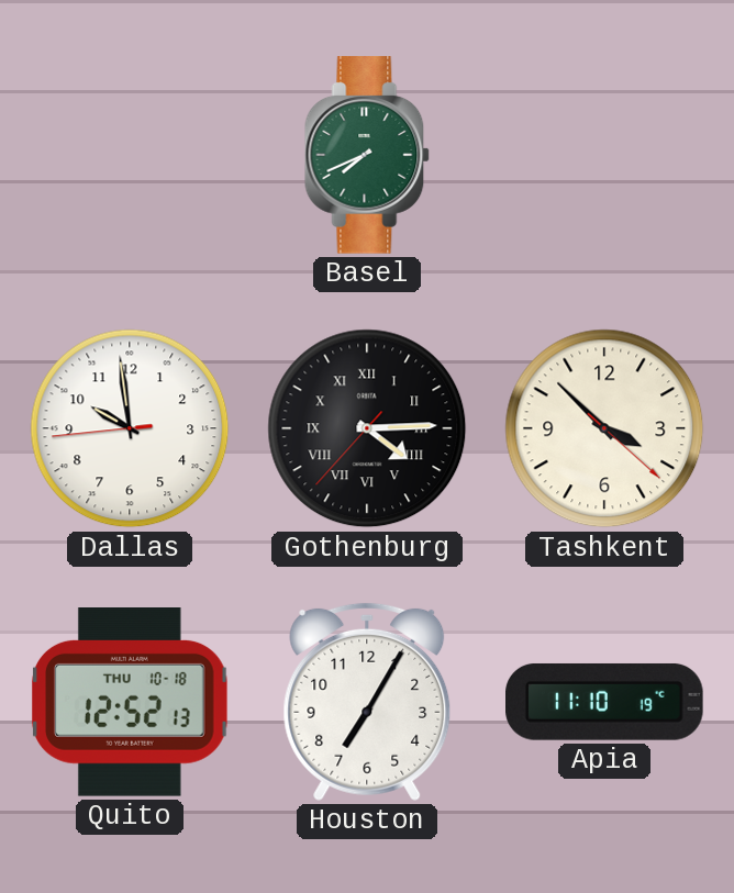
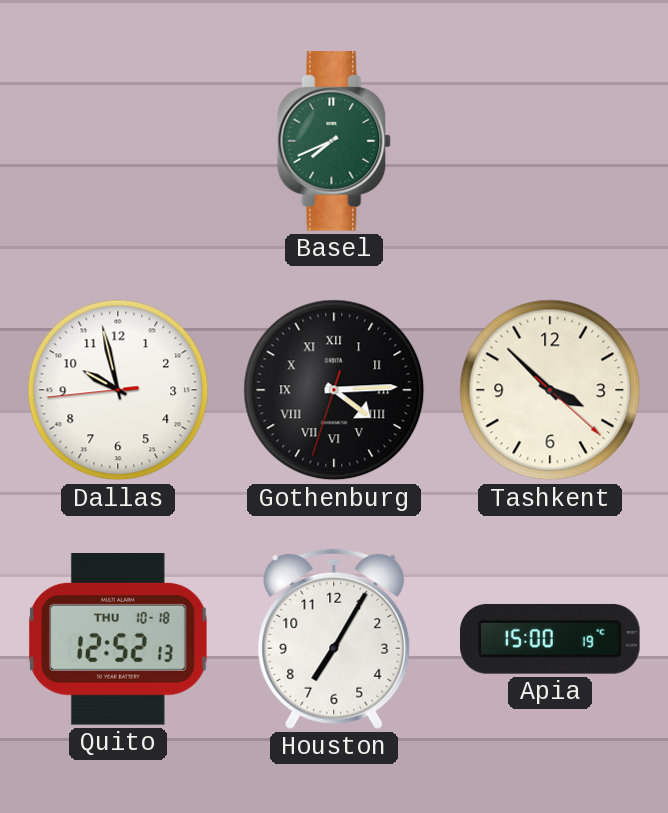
Dallas: 9:58 -> 9:57
Gothenburg: 4:14:37 -> 4:14:33
Apia: 11:10 -> 15:00
